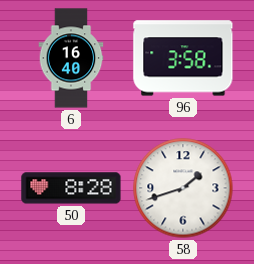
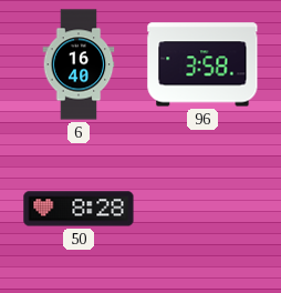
58: 1:42 -> none
